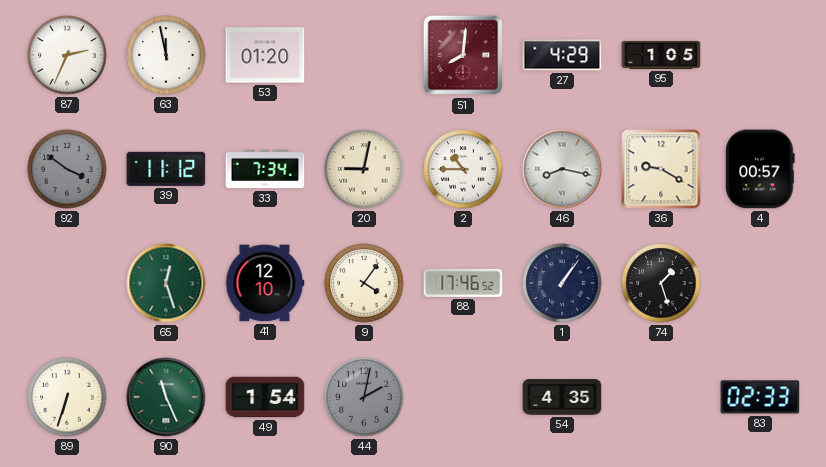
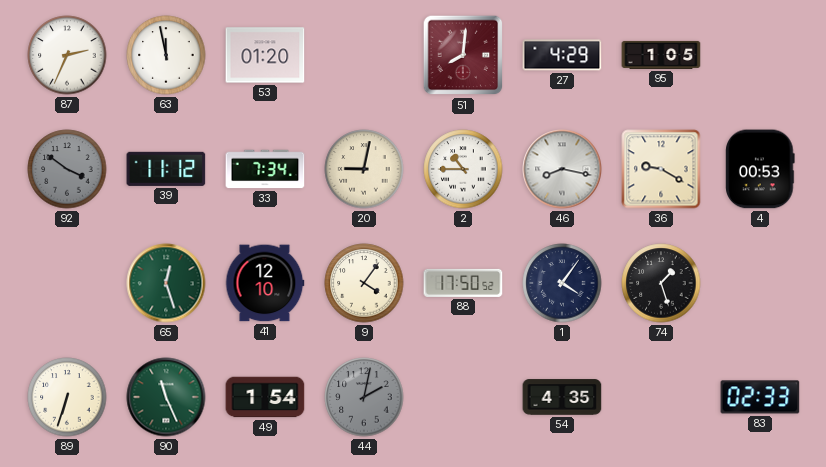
4: 00:57 -> 00:53
88: 17:46 -> 17:50
1: 1:06 -> 4:06
